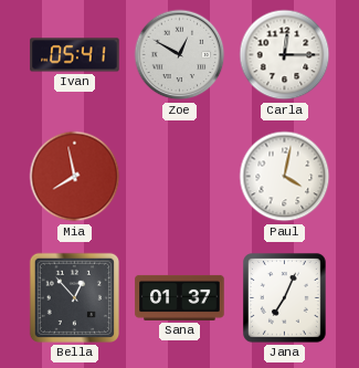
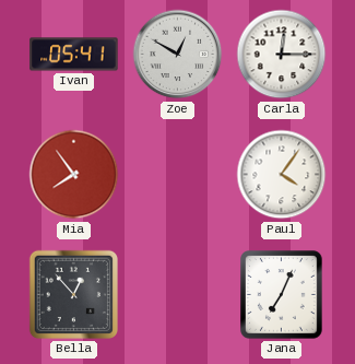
Mia: 7:58 -> 7:54
Paul: 4:02 -> 4:06
Sana: 01:37 -> none
